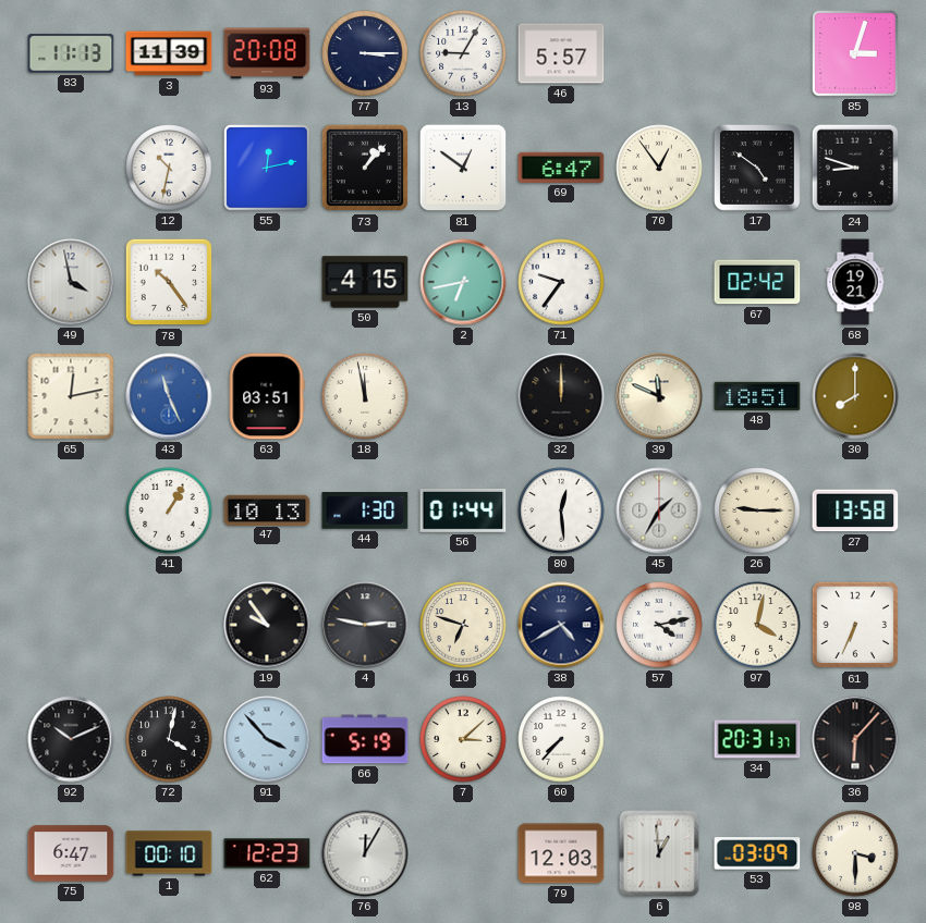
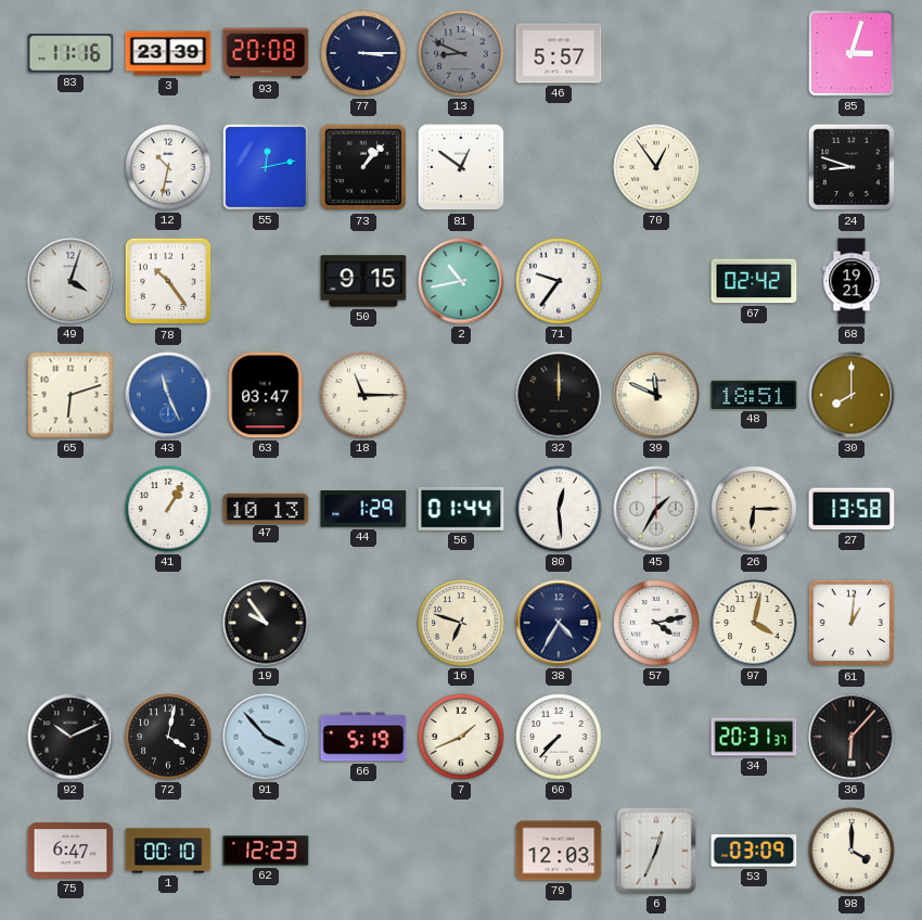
83: 11:13 -> 11:16
3: 11:39 -> 23:39
13: 9:05 -> 8:49
13 dial: white -> grey
69: 6:47 -> none
17: 4:51 -> none
49: 3:58 -> 4:03
50: 4:15 -> 9:15
2: 6:43 -> 10:43
65: 12:13 -> 6:12
63: 03:51 -> 03:47
18: 11:58 -> 11:15
44: 1:30 -> 1:29
26: 9:15 -> 6:15
4: 2:47 -> none
38: 4:40 -> 4:35
61: 6:34 -> 1:01
7: 3:08 -> 1:41
76: 12:05 -> none
6: 12:59 -> 12:34
98: 3:30 -> 4:00
